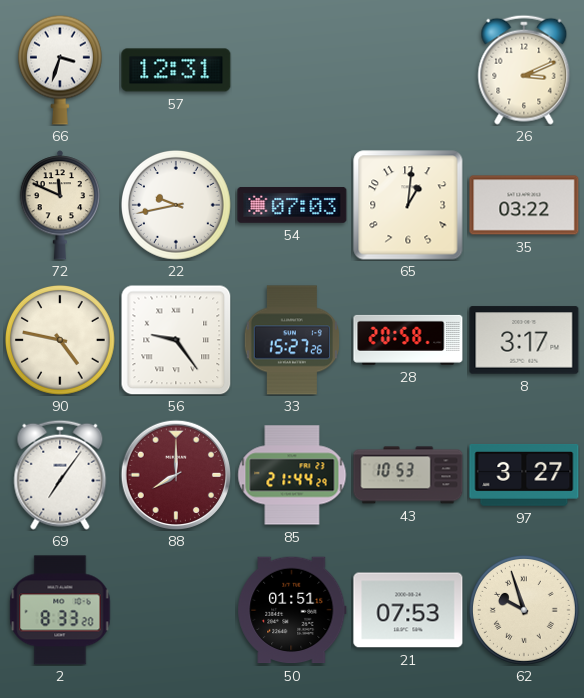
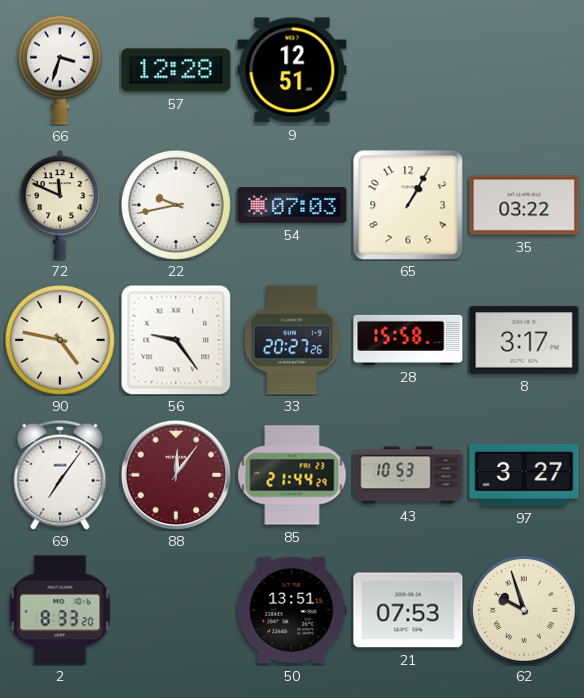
57: 12:31 -> 12:28
9: none -> 12:51
26: 3:11 -> none
65: 1:01 -> 1:05
33: 15:27 -> 20:27
28: 20:58 -> 15:58
88: 8:00 -> 12:06
50: 01:51 -> 13:51
